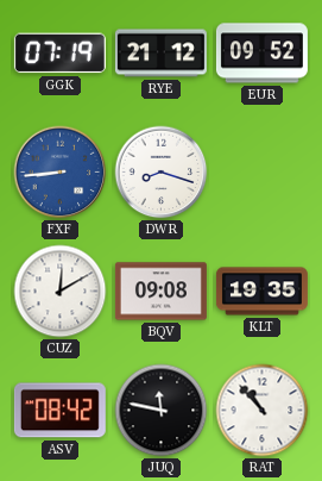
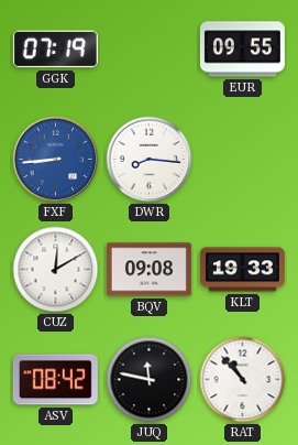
RYE: 21:12 -> none
EUR: 09:52 -> 09:55
DWR: 8:18 -> 8:16
KLT: 19:35 -> 19:33
